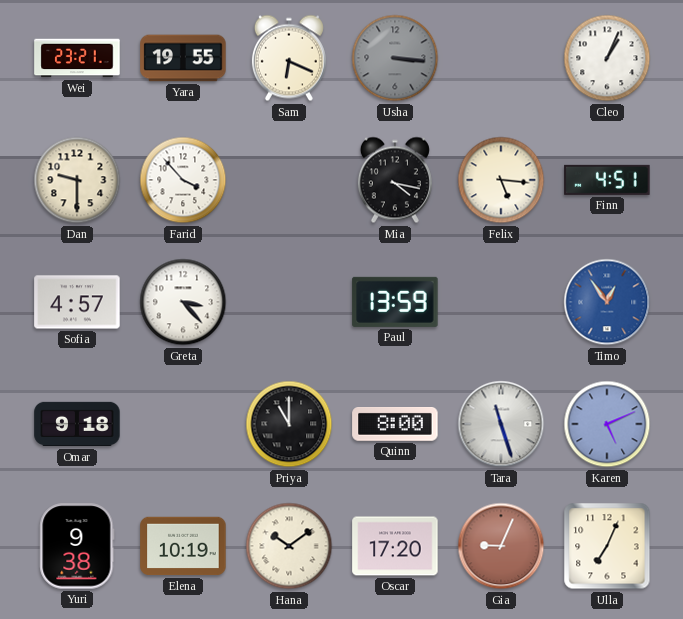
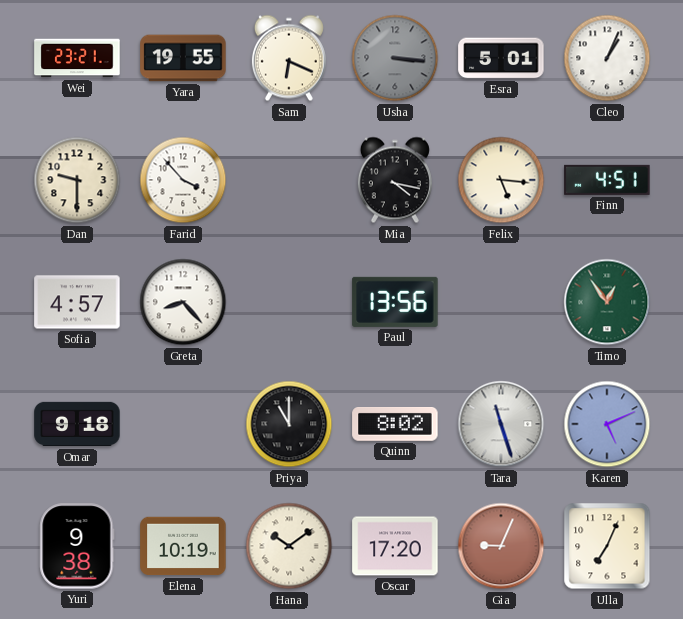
Esra: none -> 5:01
Greta: 3:23 -> 8:23
Paul: 13:59 -> 13:56
Timo dial: blue -> green
Quinn: 8:00 -> 8:02
